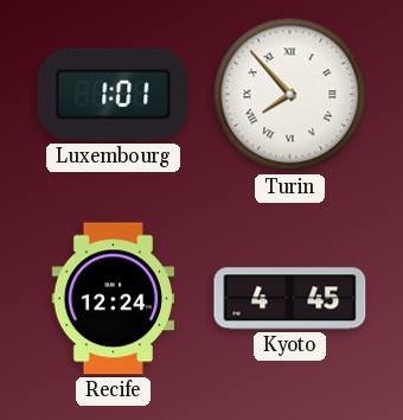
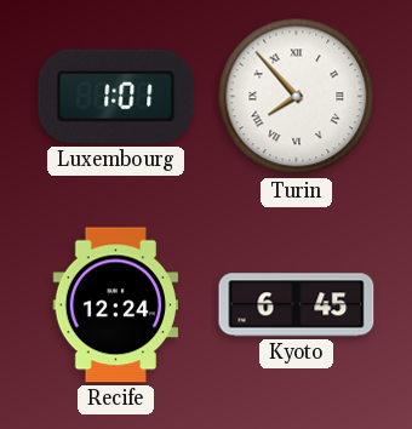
Kyoto: 4:45 -> 6:45
